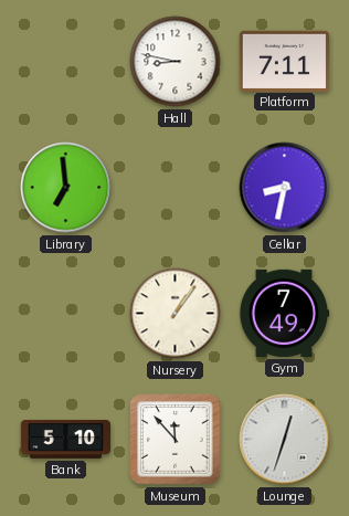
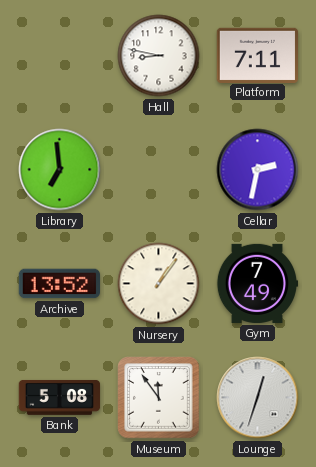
Cellar: 8:32 -> 2:32
Archive: none -> 13:52
Bank: 5:10 -> 5:08
Museum: 11:53 -> 11:54
